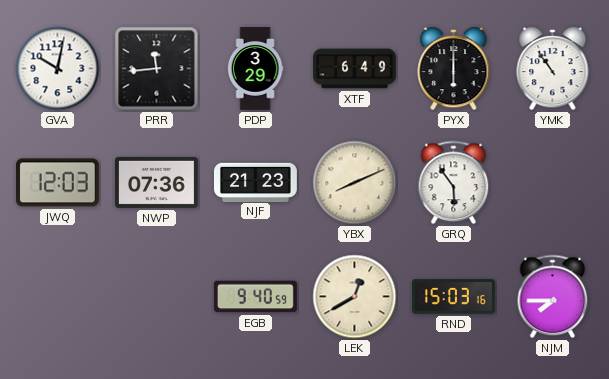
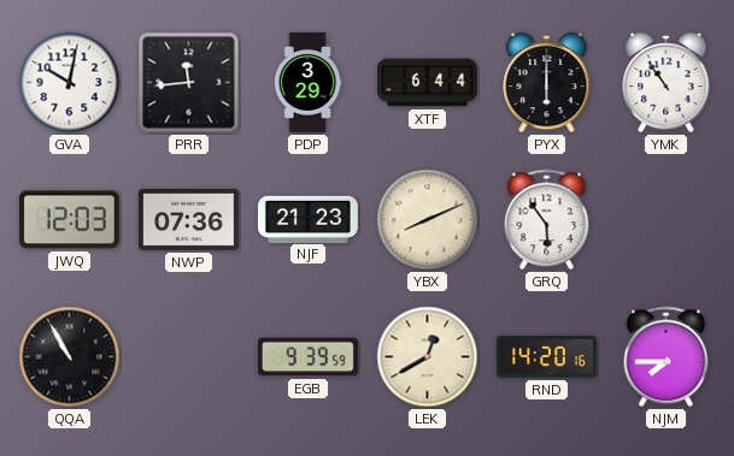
XTF: 6:49 -> 6:44
QQA: none -> 10:55
EGB: 9:40 -> 9:39
RND: 15:03 -> 14:20
